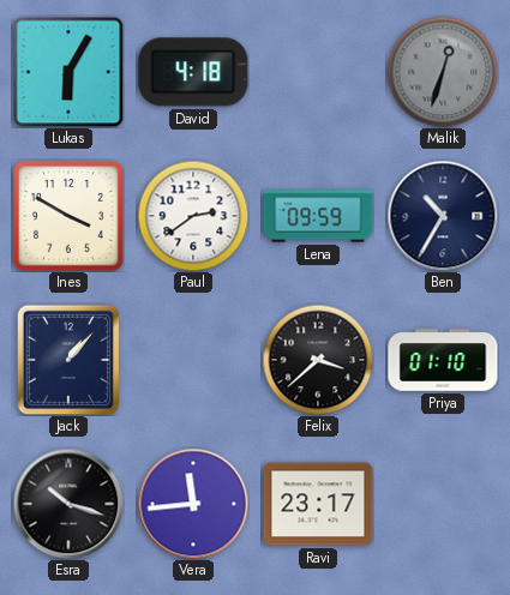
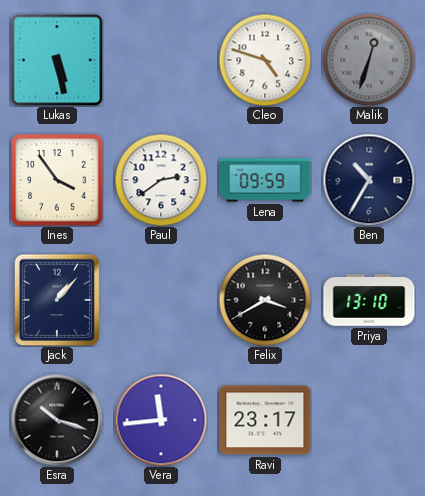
Lukas: 6:05 -> 5:28
David: 4:18 -> none
Cleo: none -> 4:48
Ines: 3:50 -> 3:54
Felix: 3:38 -> 3:40
Priya: 01:10 -> 13:10
